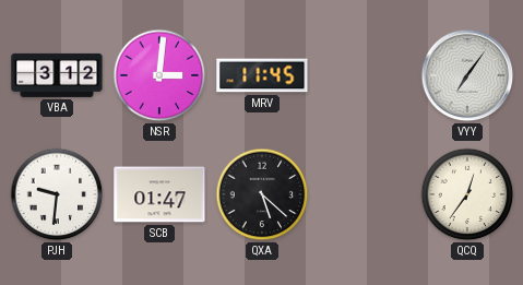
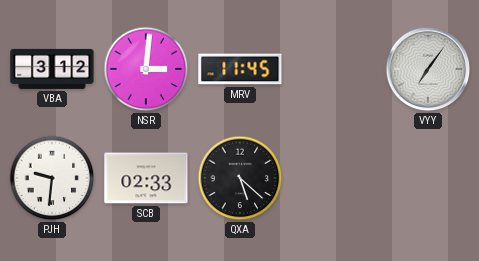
SCB: 01:47 -> 02:33
QCQ: 12:36 -> none
